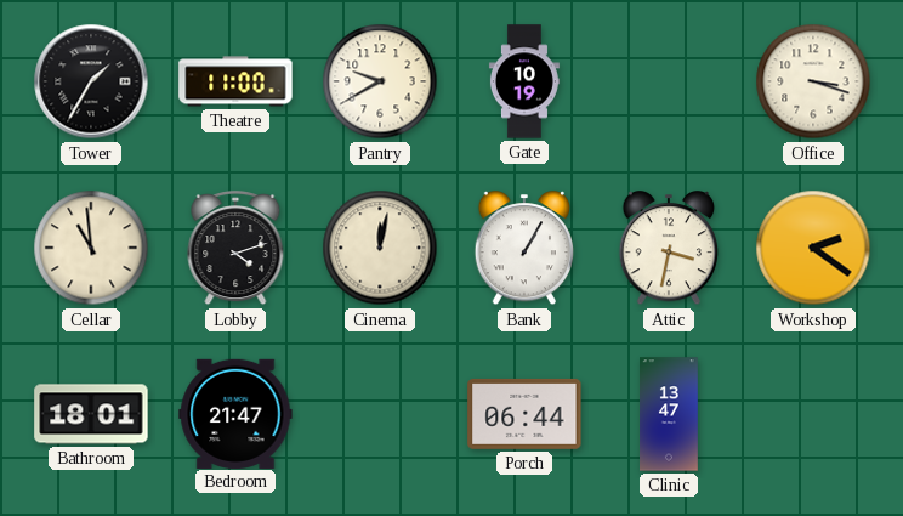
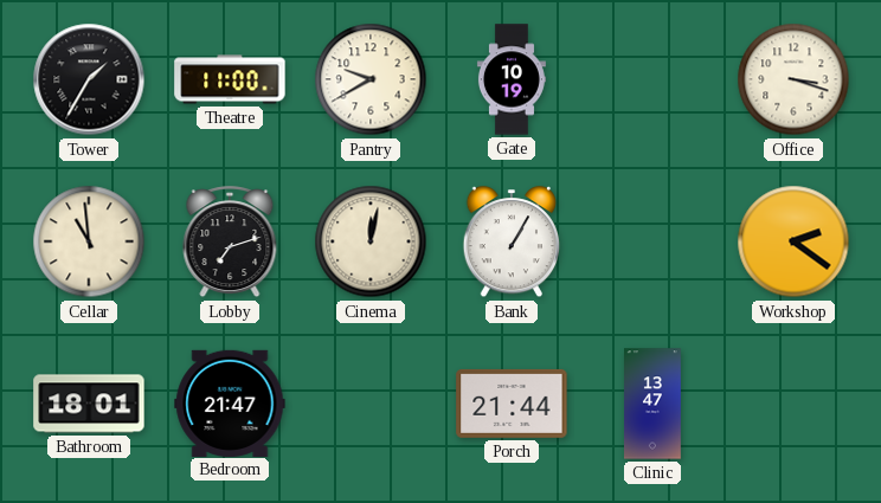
Lobby: 4:12 -> 7:12
Attic: 3:32 -> none
Porch: 06:44 -> 21:44
